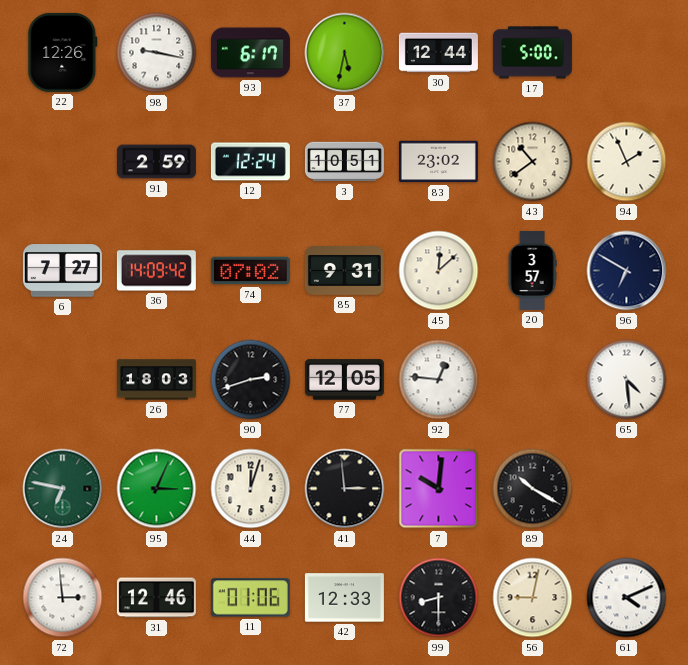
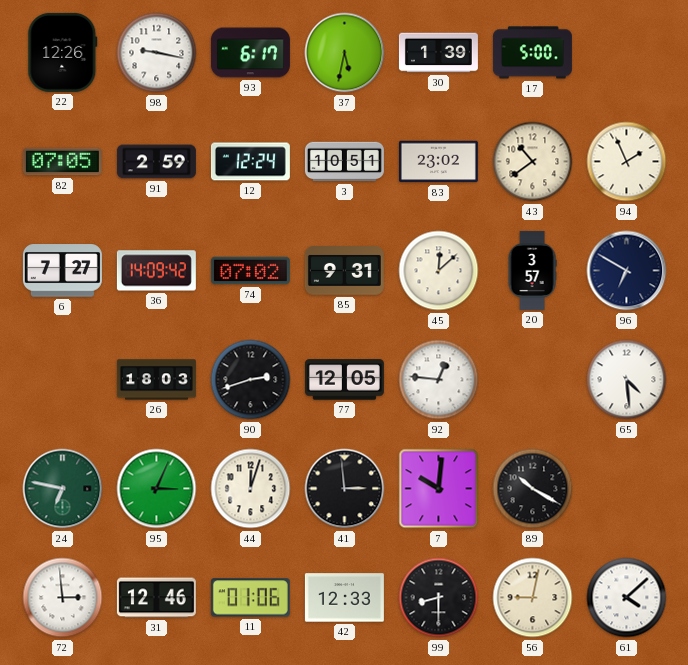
30: 12:44 -> 1:39
82: none -> 07:05
61: 4:11 -> 4:08
